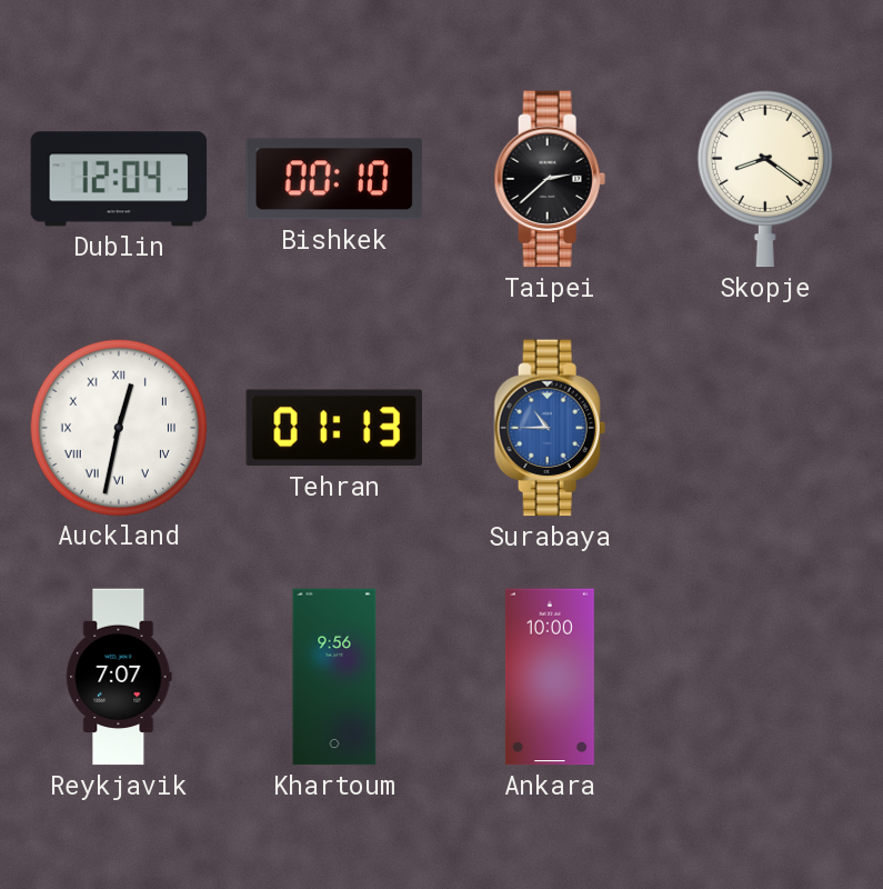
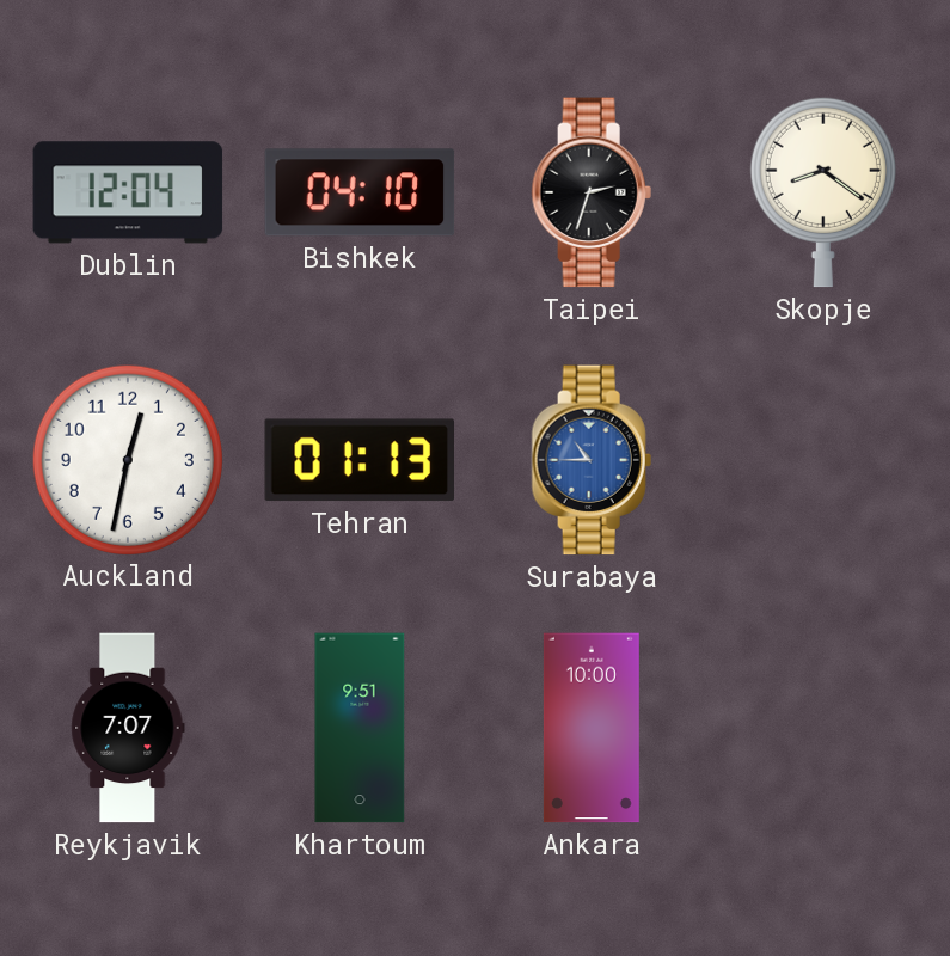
Bishkek: 00:10 -> 04:10
Taipei: 2:38 -> 2:33
Auckland numerals: Roman -> Arabic
Khartoum: 9:56 -> 9:51
